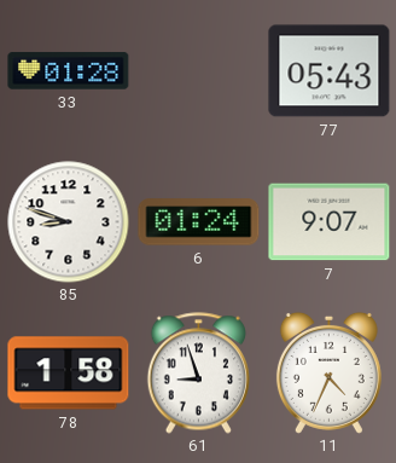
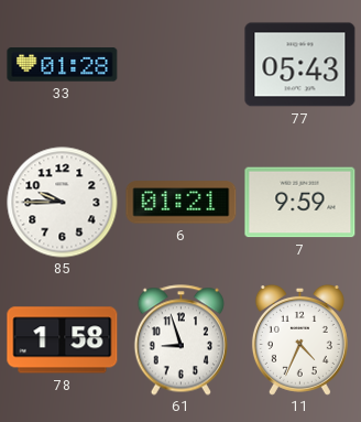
85: 8:48 -> 9:45
6: 01:24 -> 01:21
7: 9:07 -> 9:59
